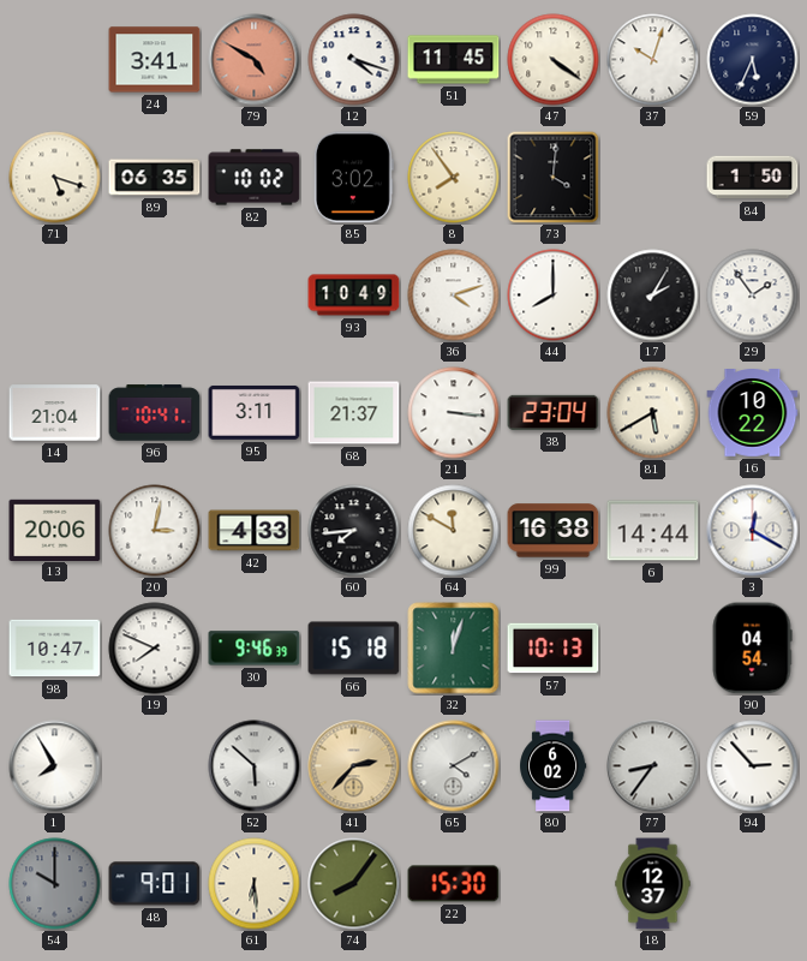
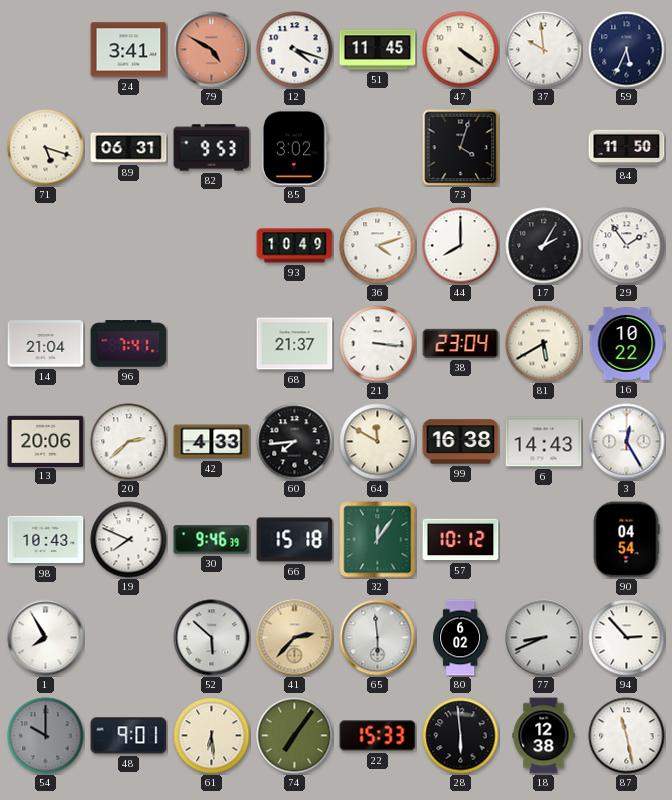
37: 10:03 -> 9:59
89: 06:35 -> 06:31
82: 10:02 -> 9:53
8: 7:54 -> none
73: 4:01 -> 4:03
84: 1:50 -> 11:50
96: 10:41 -> 7:41
95: 3:11 -> none
20: 3:02 -> 2:38
6: 14:44 -> 14:43
3: 12:20 -> 12:25
98: 10:47 -> 10:43
32: 12:03 -> 12:06
57: 10:13 -> 10:12
65: 4:10 -> 5:59
77: 8:36 -> 8:41
74: 8:06 -> 7:06
22: 15:30 -> 15:33
28: none -> 5:59
18: 12:37 -> 12:38
87: none -> 11:28
